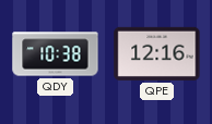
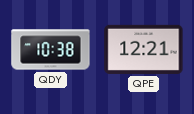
QPE: 12:16 -> 12:21
